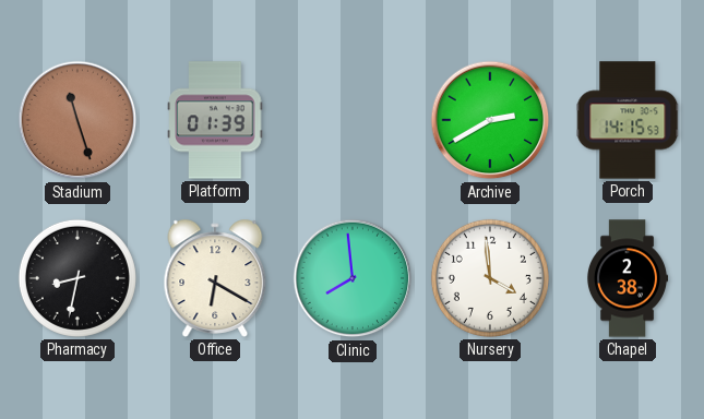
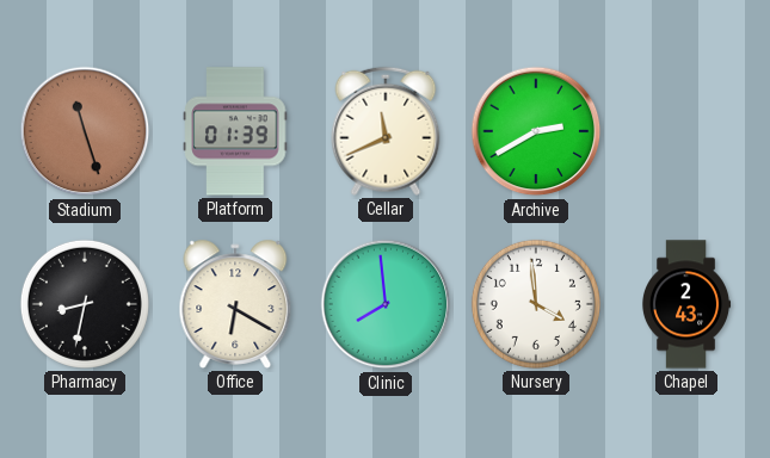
Cellar: none -> 11:41
Porch: 14:15 -> none
Chapel: 2:38 -> 2:43
